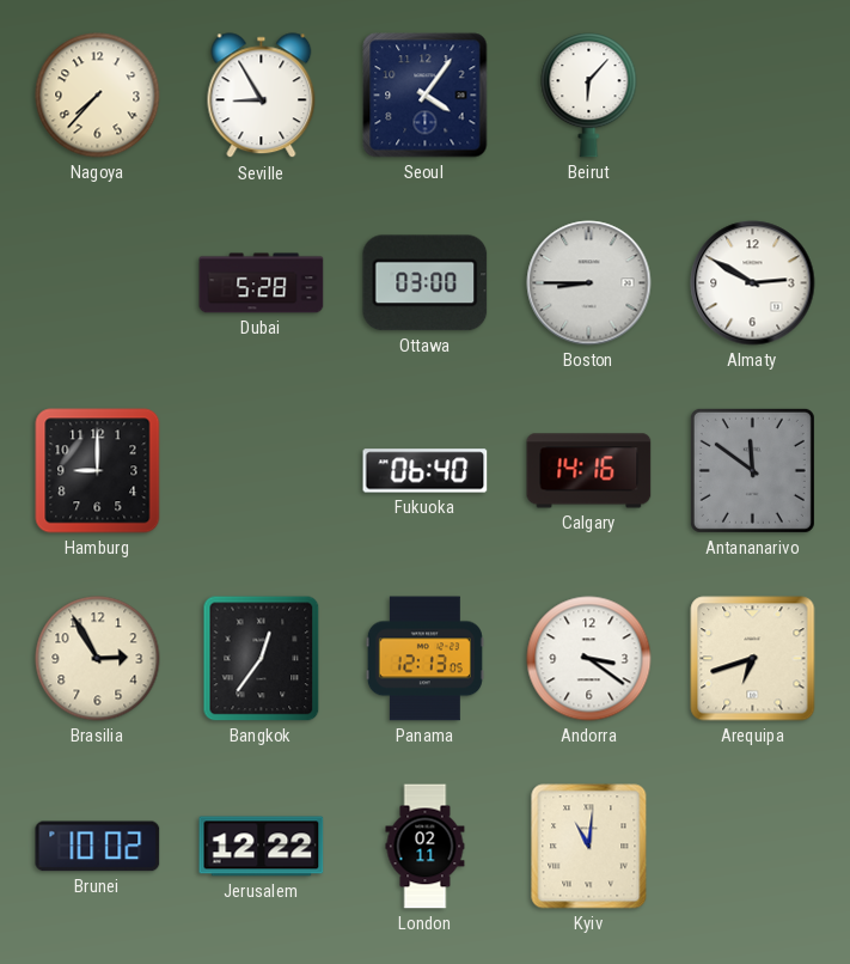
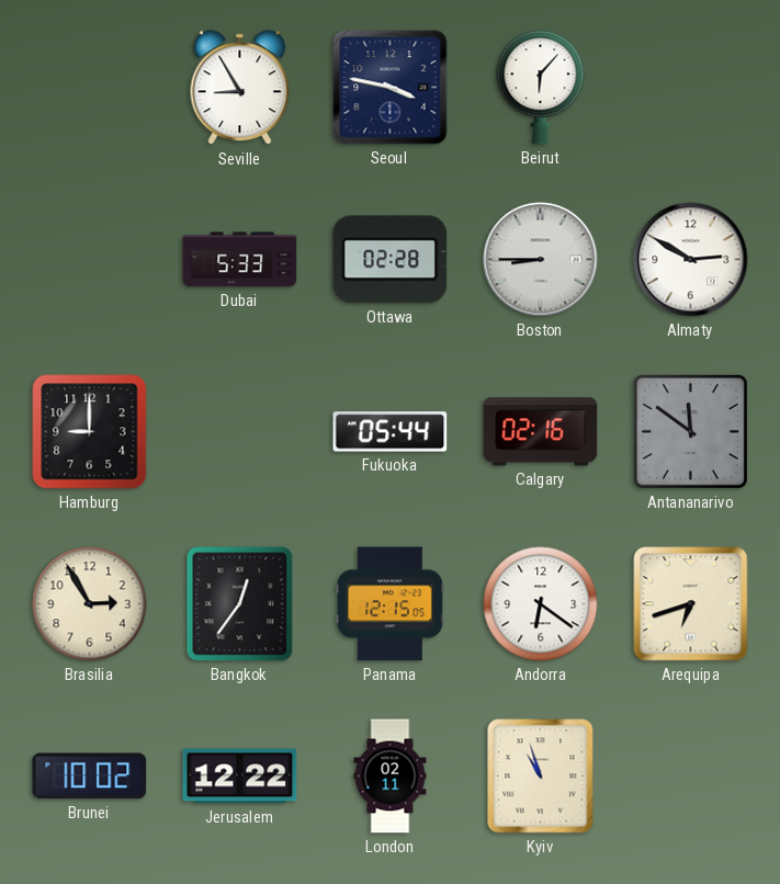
Nagoya: 7:37 -> none
Seoul: 4:06 -> 3:47
Dubai: 5:28 -> 5:33
Ottawa: 03:00 -> 02:28
Fukuoka: 06:40 -> 05:44
Calgary: 14:16 -> 02:16
Panama: 12:13 -> 12:15
Andorra: 3:21 -> 6:21
Kyiv: 11:01 -> 10:57
